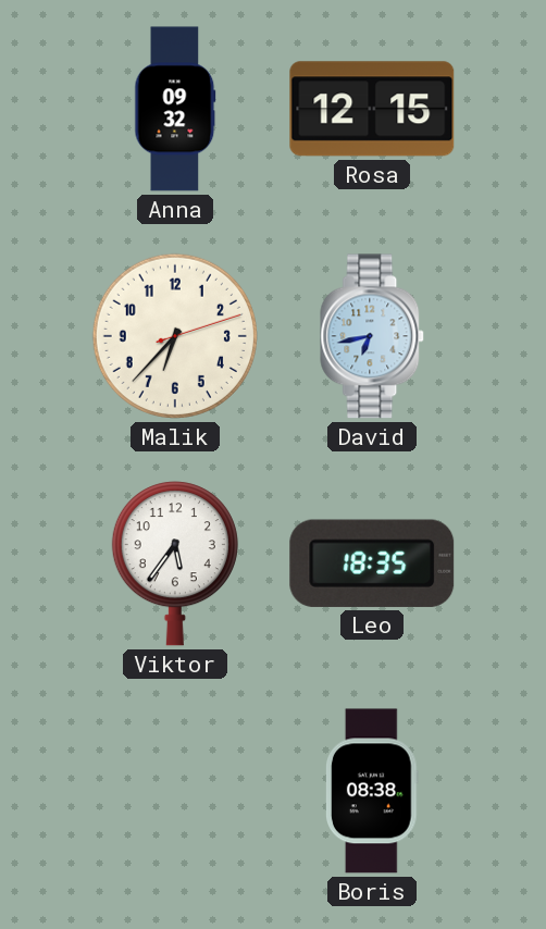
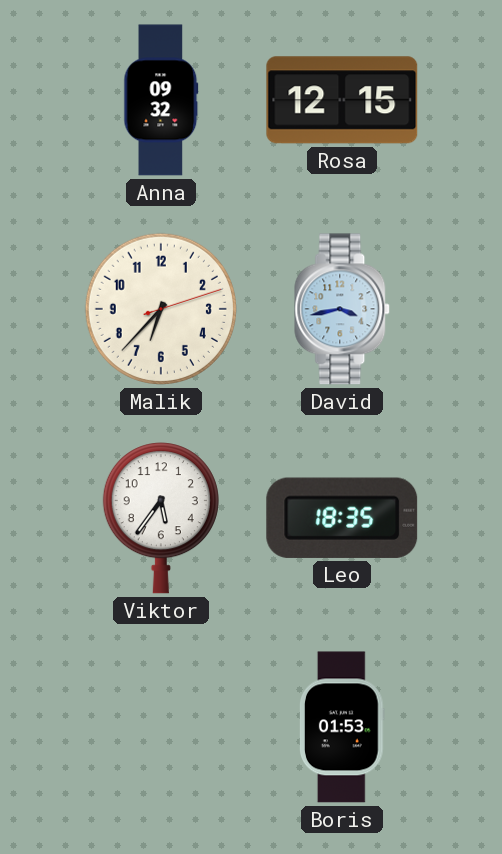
David: 6:43 -> 3:43
Boris: 08:38 -> 01:53
